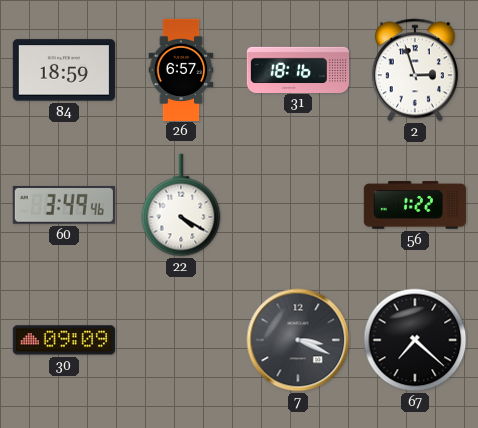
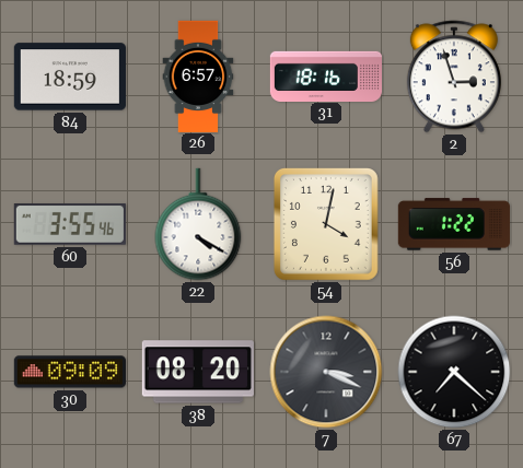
60: 3:49 -> 3:55
54: none -> 4:02
38: none -> 08:20
